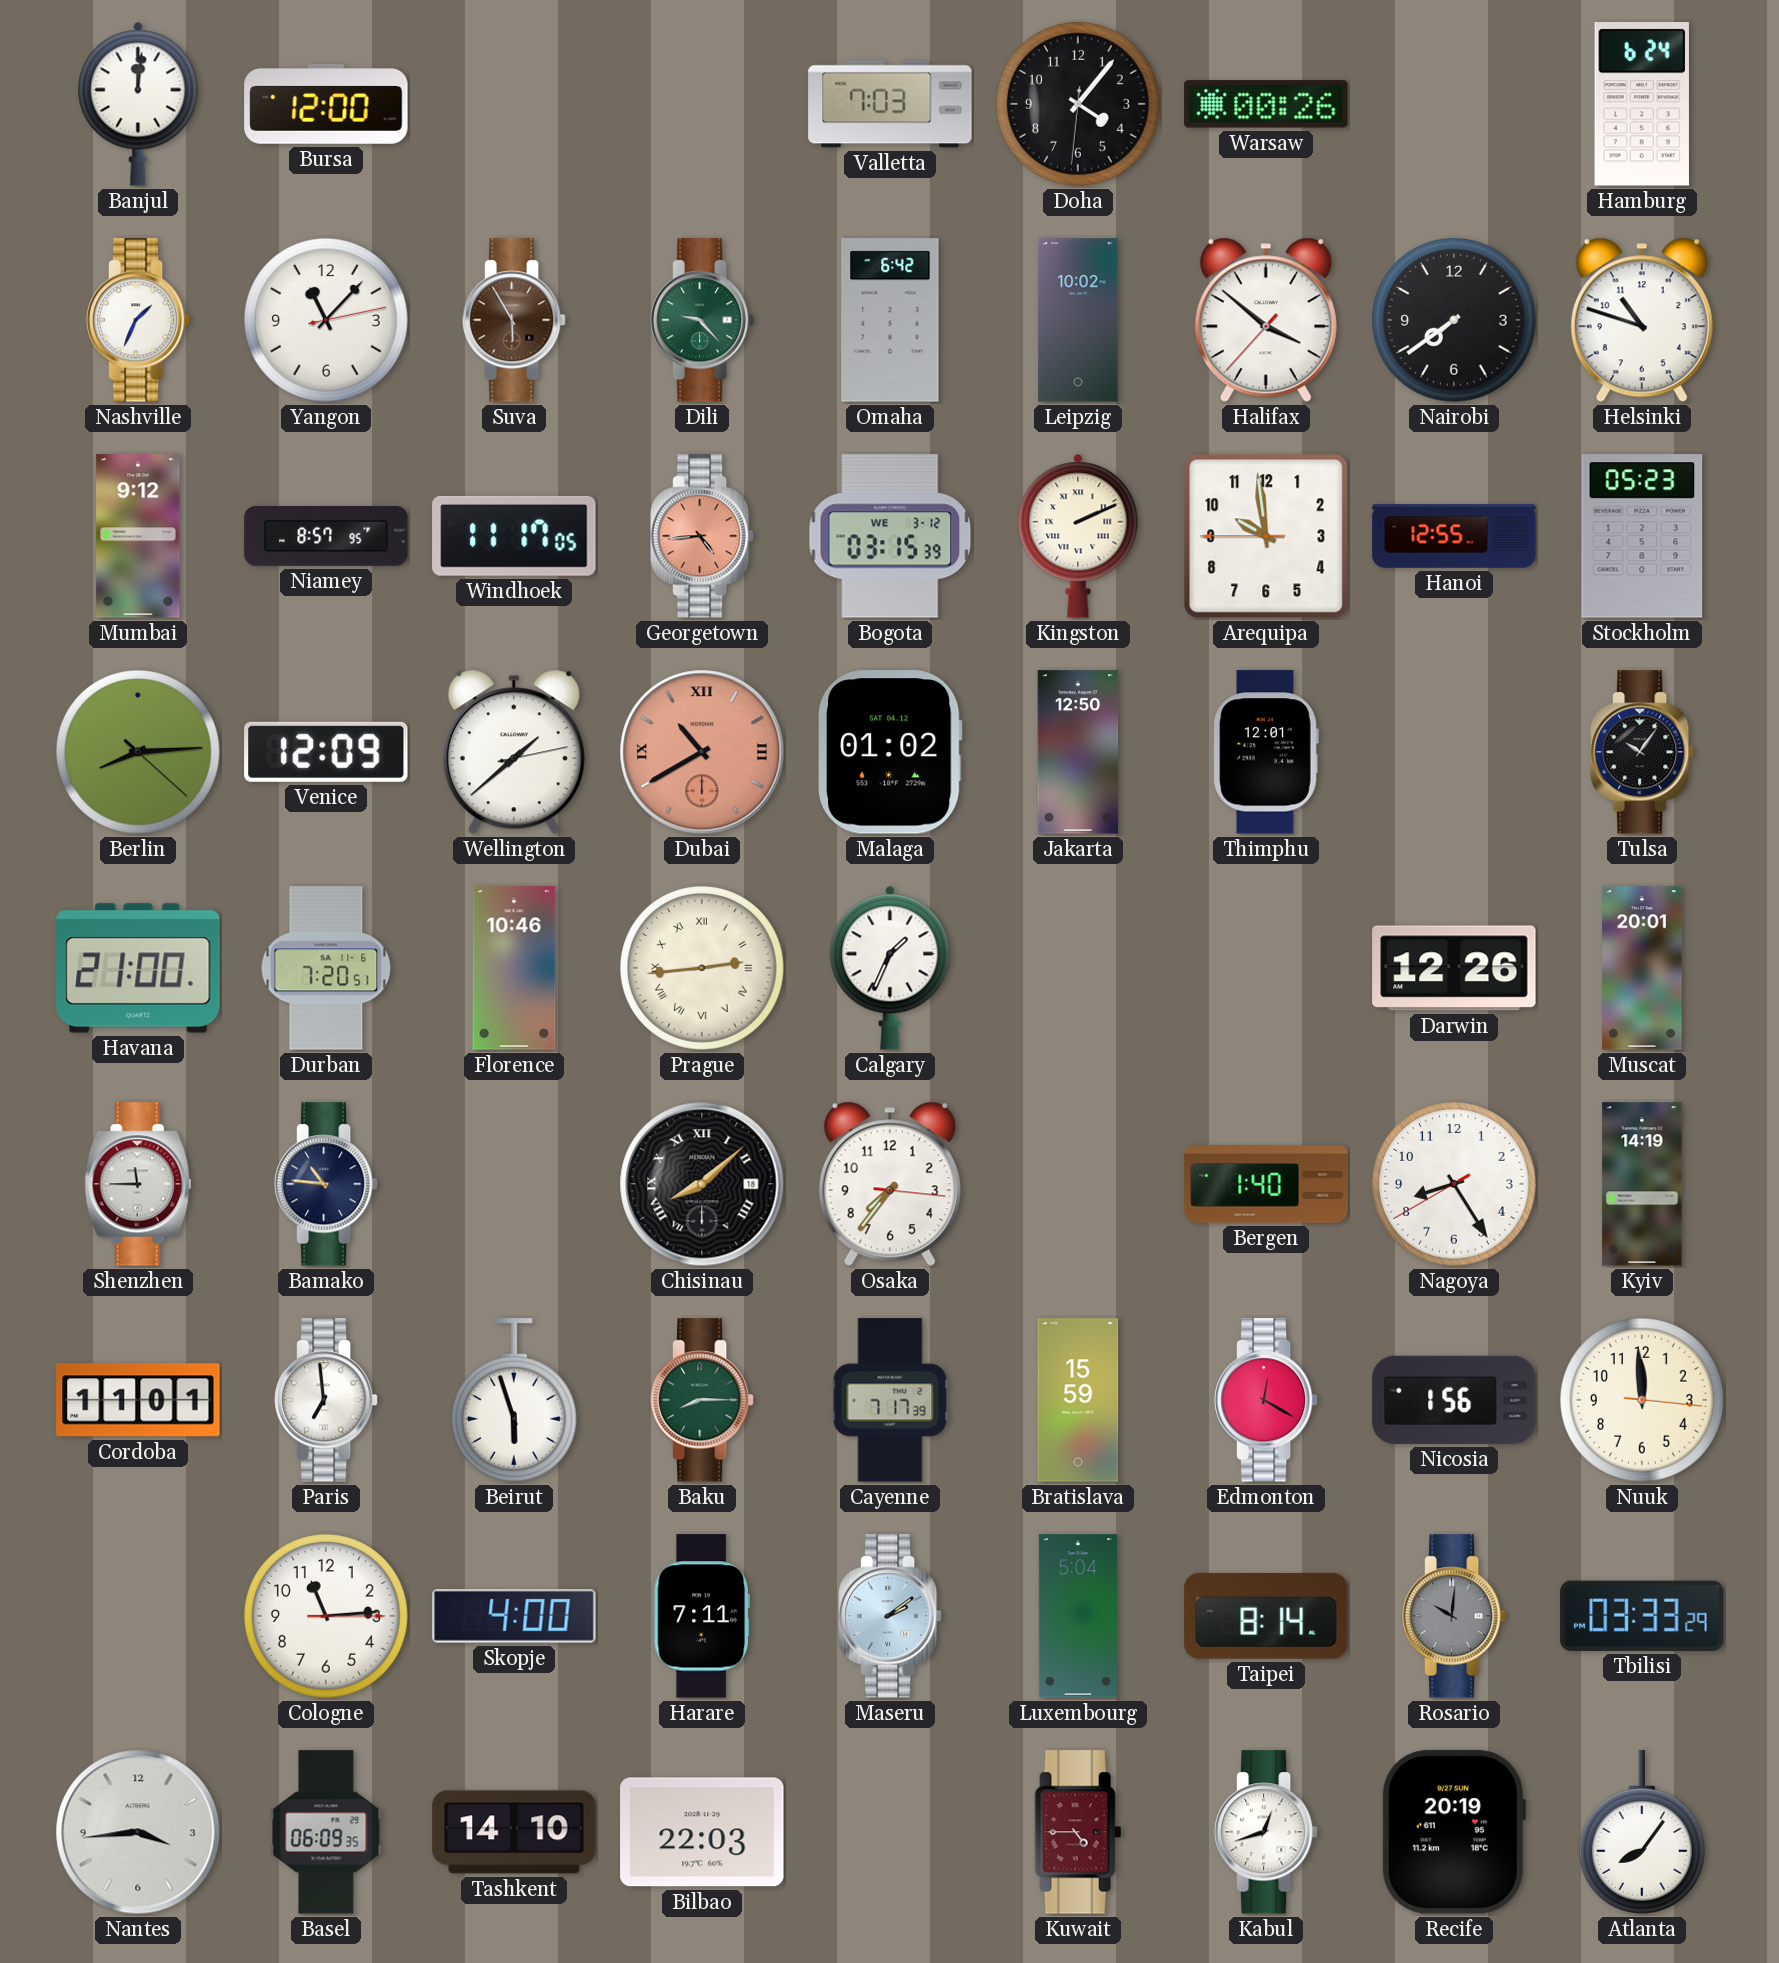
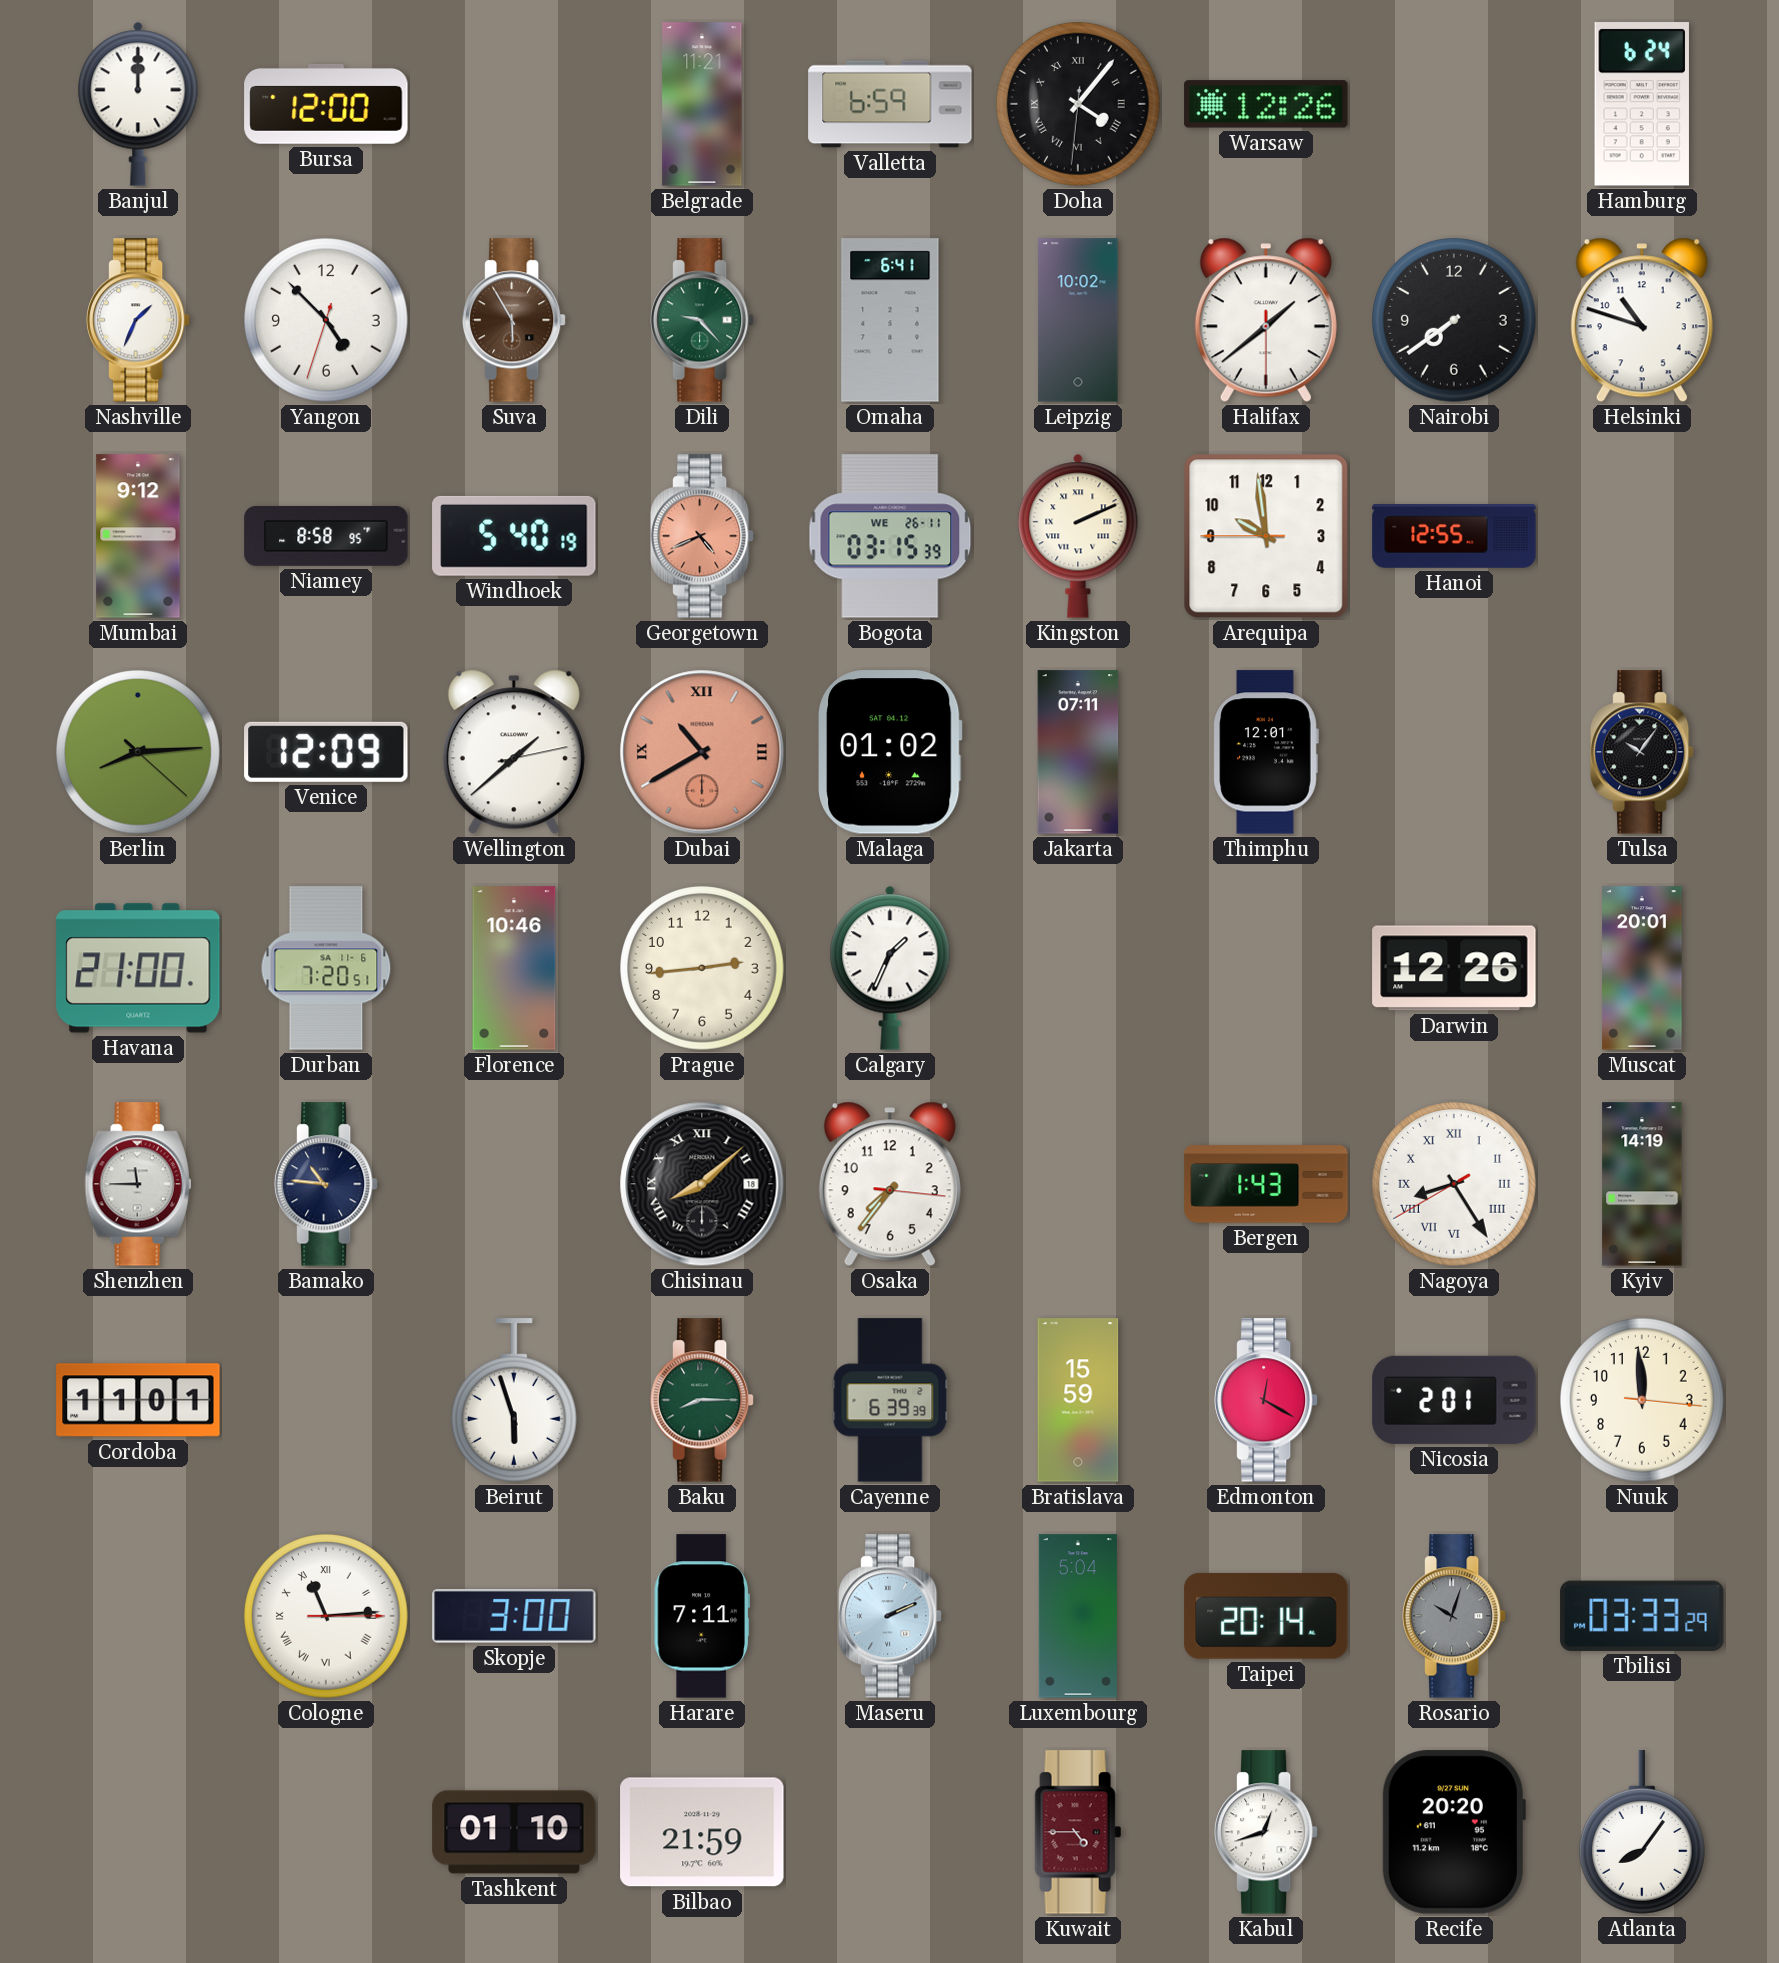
Banjul: 12:01 -> 12:00
Belgrade: none -> 11:21
Valletta: 7:03 -> 6:59
Doha numerals: Arabic -> Roman
Warsaw: 00:26 -> 12:26
Yangon: 11:07 -> 4:52
Omaha: 6:42 -> 6:41
Halifax: 3:51 -> 1:38
Niamey: 8:57 -> 8:58
Windhoek: 11:17 -> 5:40
Georgetown: 4:44 -> 4:41
Bogota date: WE 3-12 -> WE 26-11
Stockholm: 05:23 -> none
Jakarta: 12:50 -> 07:11
Prague numerals: Roman -> Arabic
Bergen: 1:40 -> 1:43
Nagoya numerals: Arabic -> Roman
Paris: 6:59 -> none
Cayenne: 7:17 -> 6:39
Nicosia: 1:56 -> 2:01
Cologne numerals: Arabic -> Roman
Skopje: 4:00 -> 3:00
Maseru: 2:09 -> 2:11
Taipei: 8:14 -> 20:14
Rosario: 10:01 -> 10:03
Nantes: 3:44 -> none
Basel: 06:09 -> none
Tashkent: 14:10 -> 01:10
Bilbao: 22:03 -> 21:59
Recife: 20:19 -> 20:20
